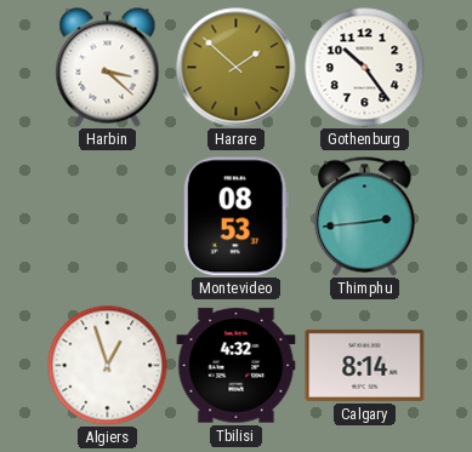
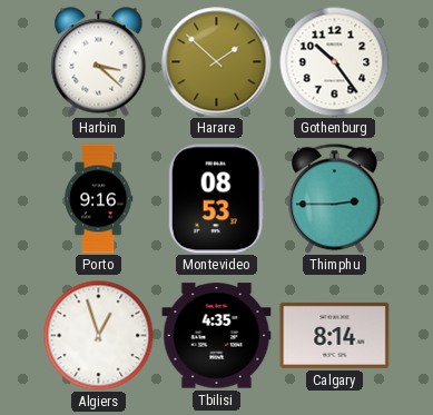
Porto: none -> 9:16
Thimphu: 2:44 -> 2:45
Tbilisi: 4:32 -> 4:35
